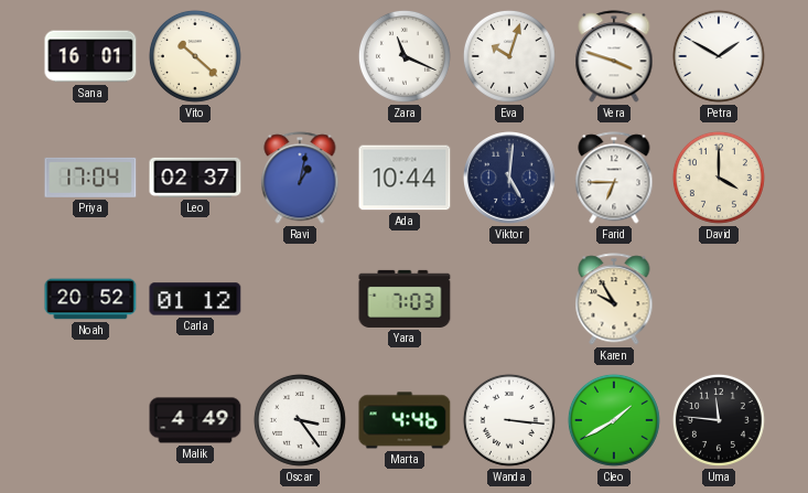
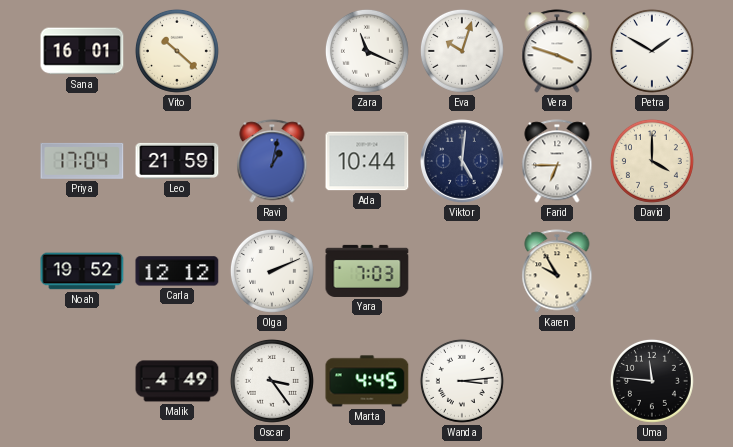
Leo: 02:37 -> 21:59
Noah: 20:52 -> 19:52
Carla: 01:12 -> 12:12
Olga: none -> 2:11
Marta: 4:46 -> 4:45
Wanda: 3:16 -> 3:14
Cleo: 1:40 -> none
